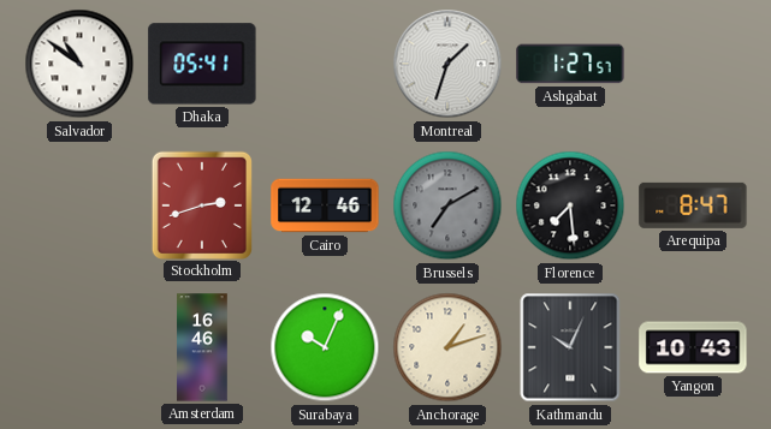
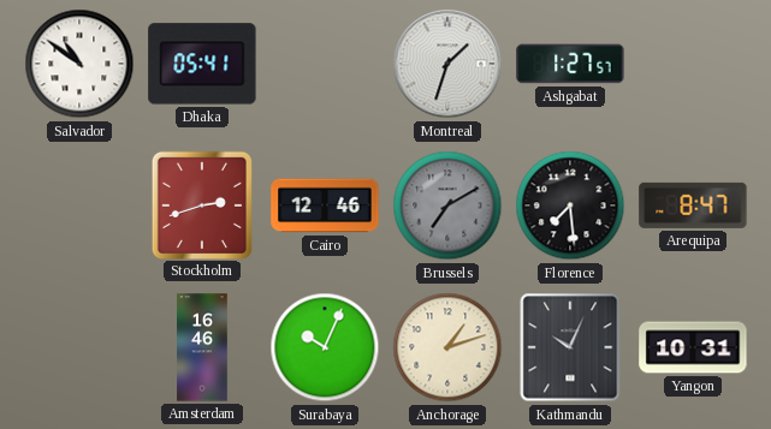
Yangon: 10:43 -> 10:31
